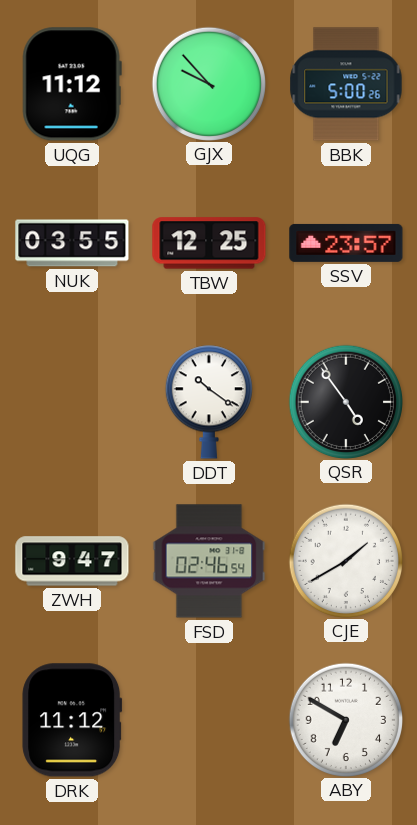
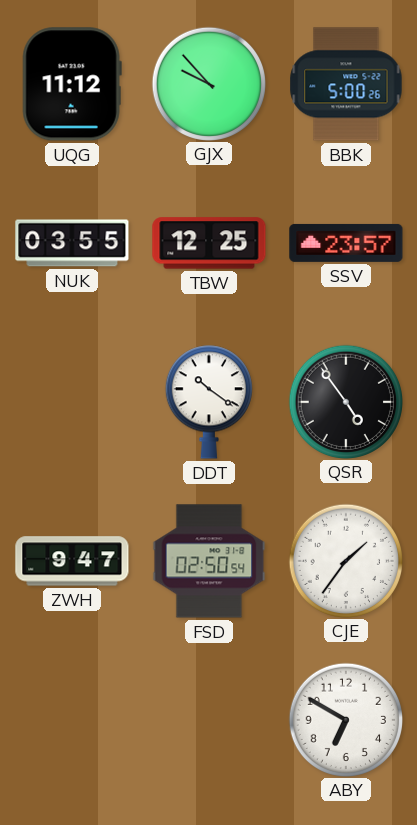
FSD: 02:46 -> 02:50
CJE: 1:40 -> 1:36
DRK: 11:12 -> none
